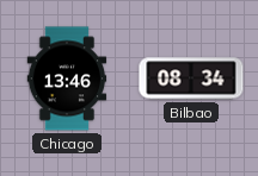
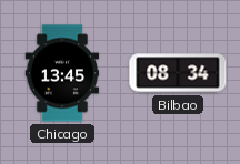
Chicago: 13:46 -> 13:45
